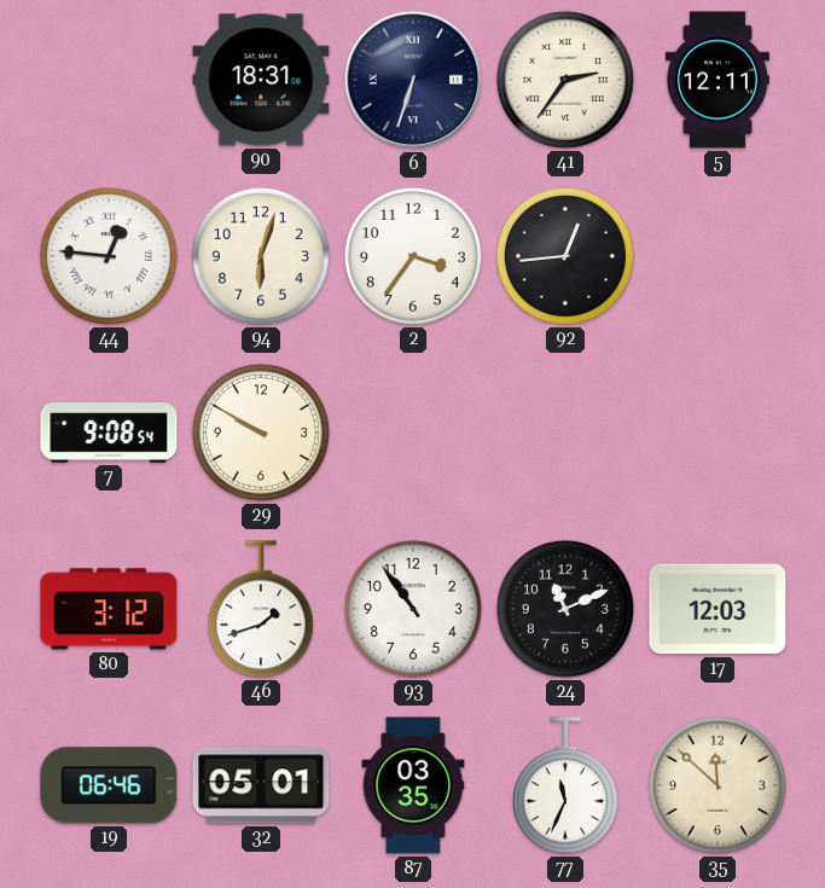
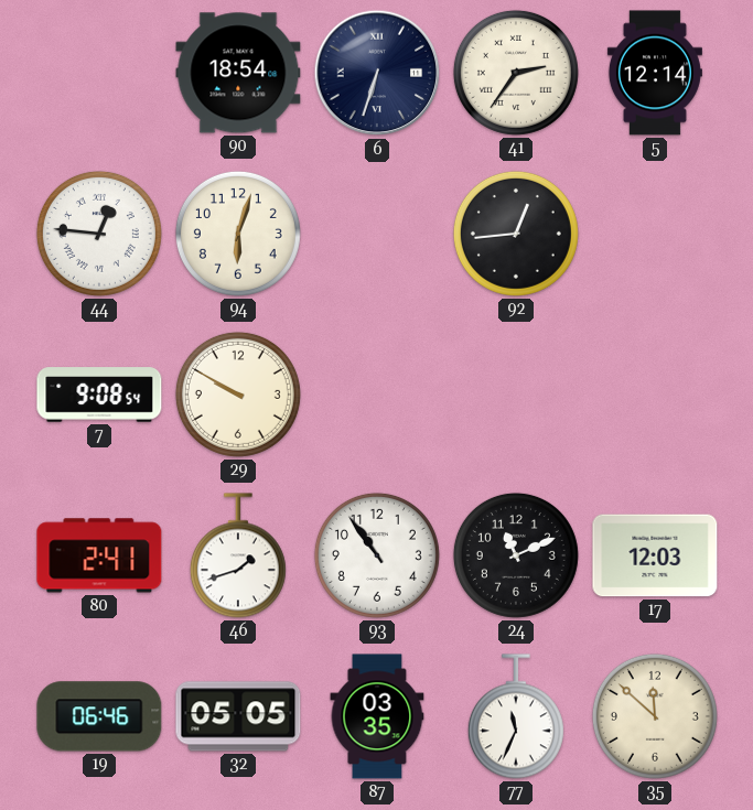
90: 18:31 -> 18:54
5: 12:11 -> 12:14
2: 3:36 -> none
80: 3:12 -> 2:41
32: 05:01 -> 05:05
